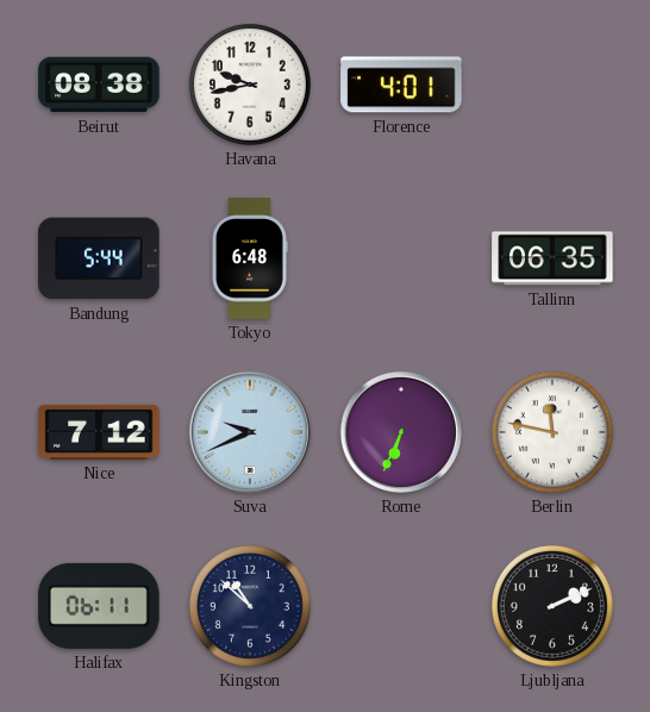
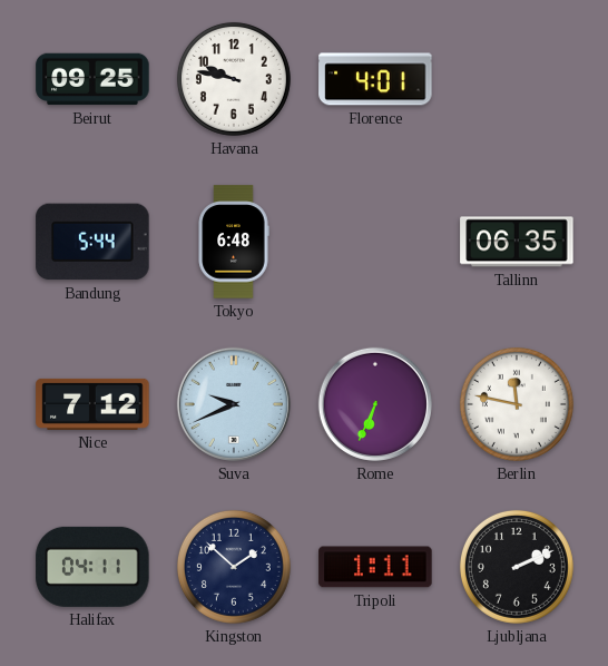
Beirut: 08:38 -> 09:25
Havana: 9:43 -> 9:47
Halifax: 06:11 -> 04:11
Kingston: 10:52 -> 1:52
Tripoli: none -> 1:11
